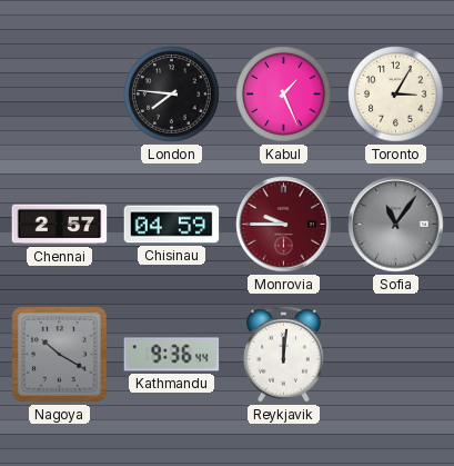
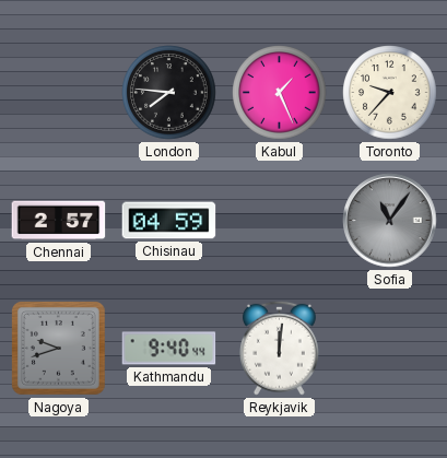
Toronto: 3:05 -> 9:37
Monrovia: 9:45 -> none
Nagoya: 10:20 -> 9:42
Kathmandu: 9:36 -> 9:40
